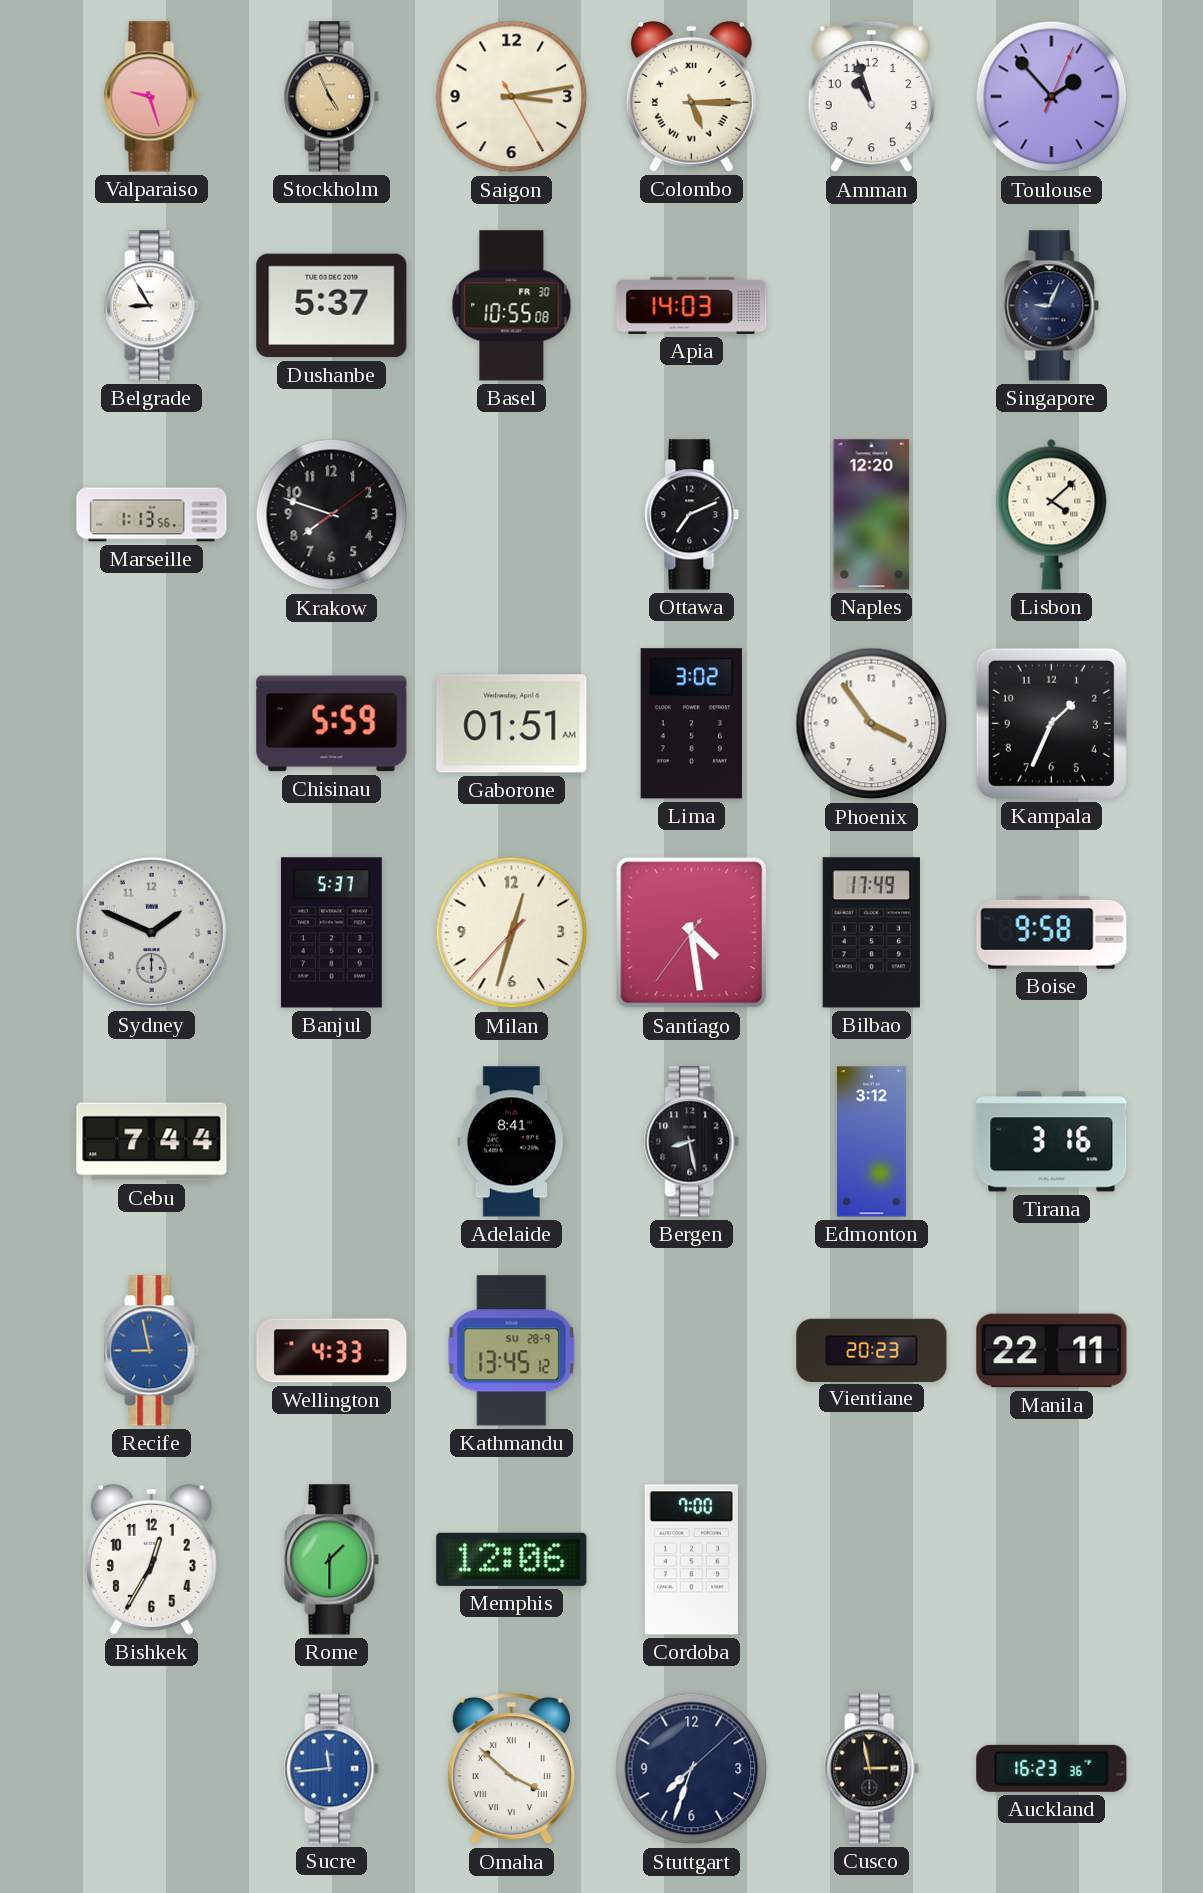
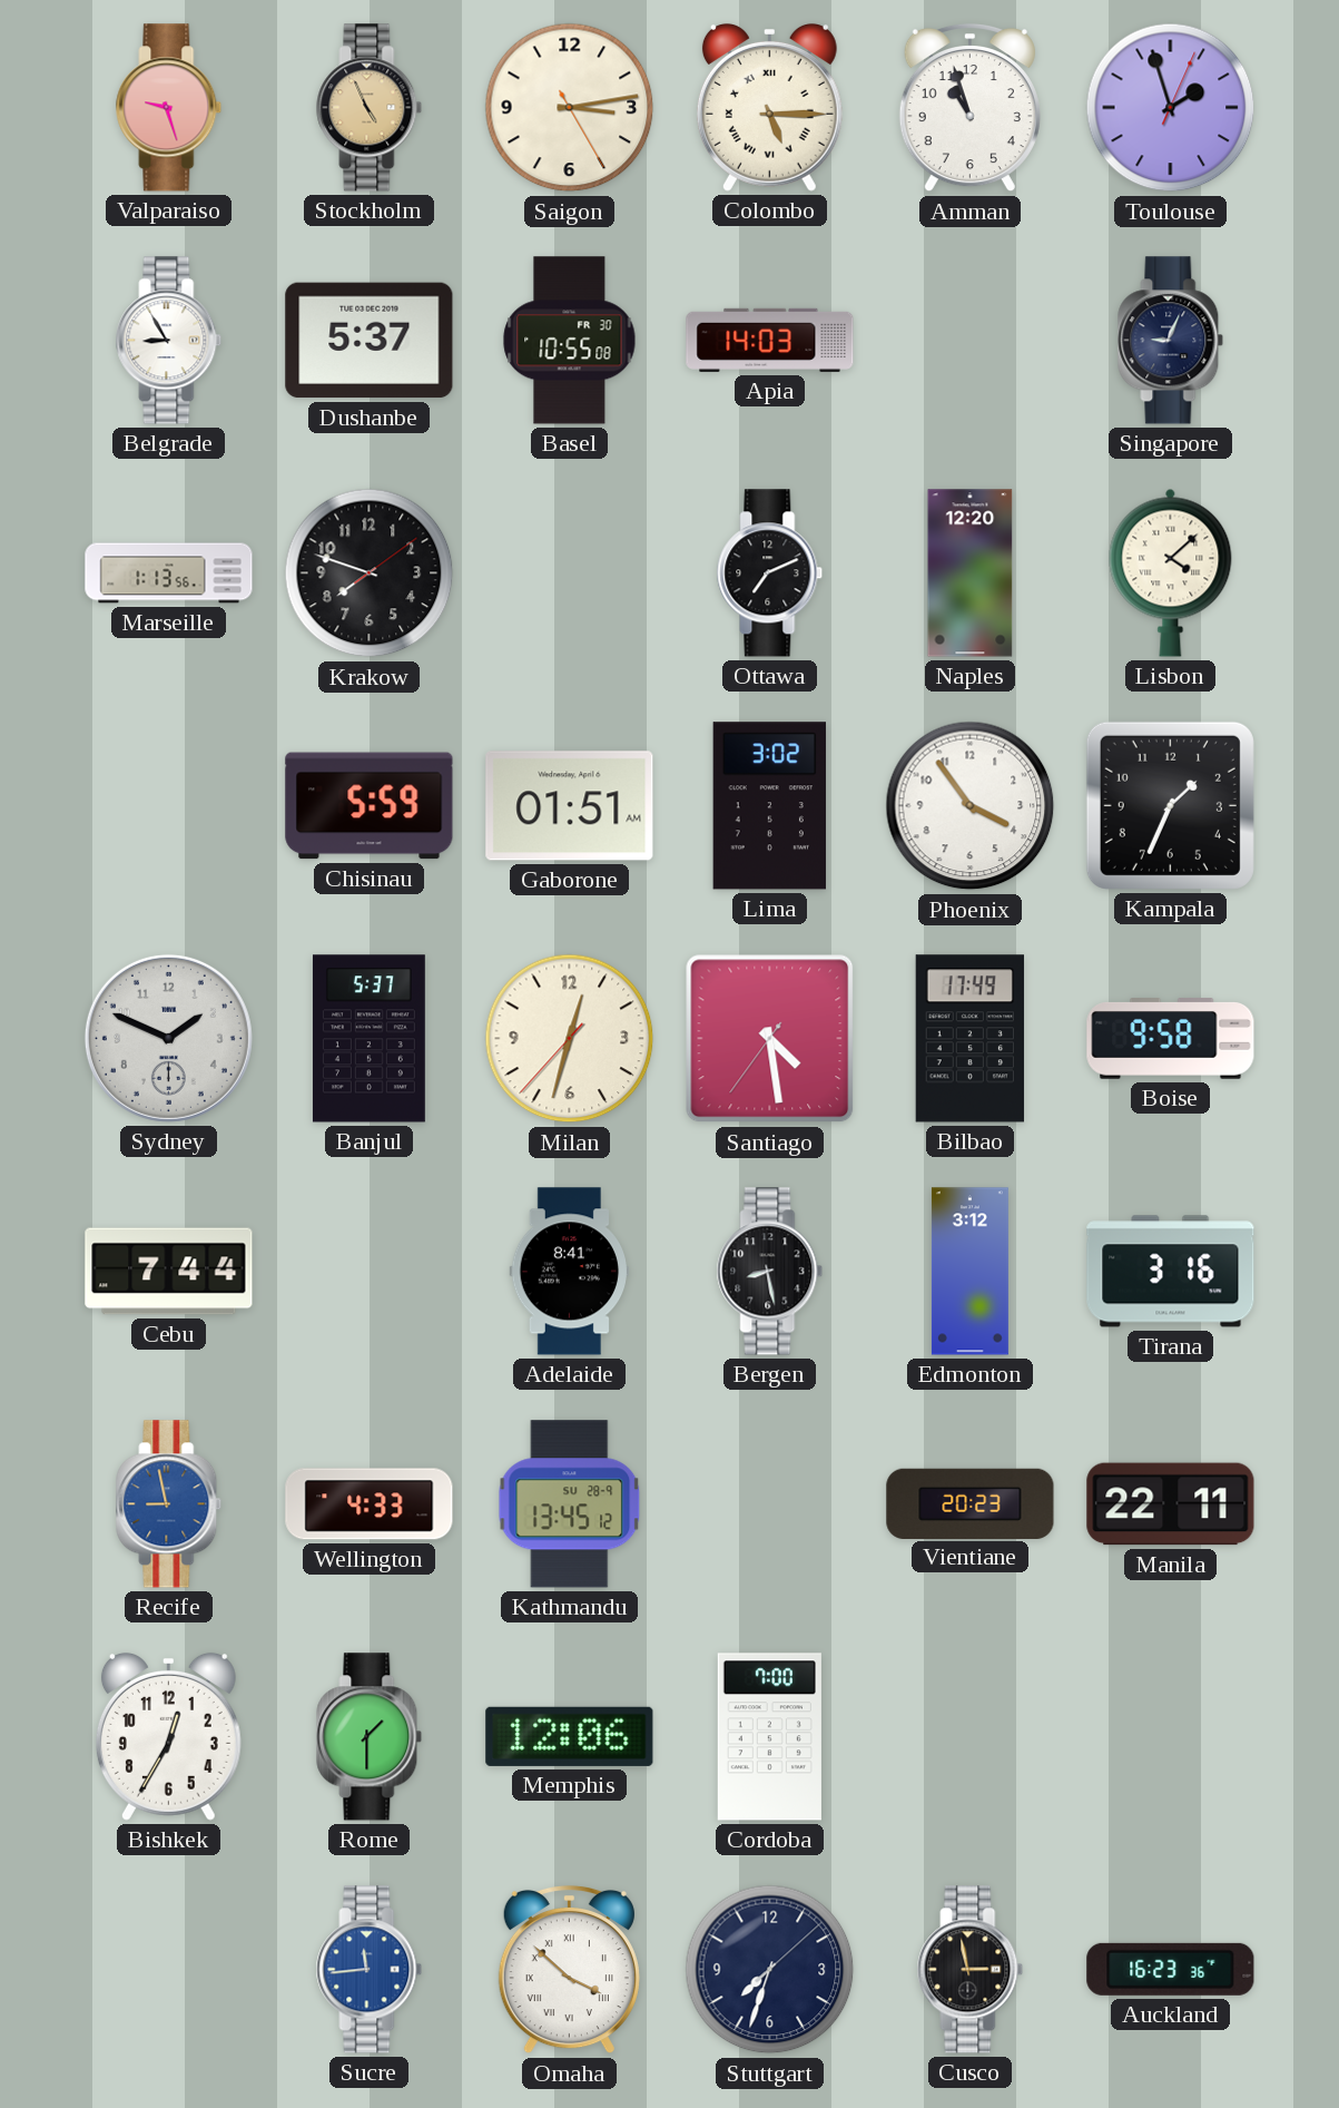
Toulouse: 1:53 -> 1:57
